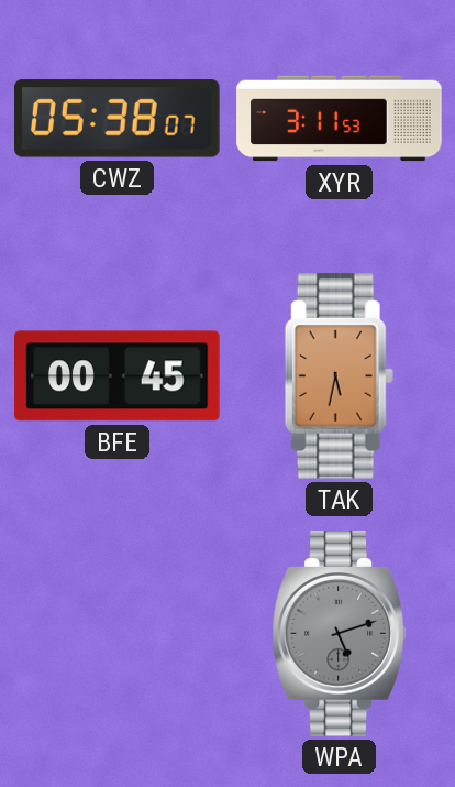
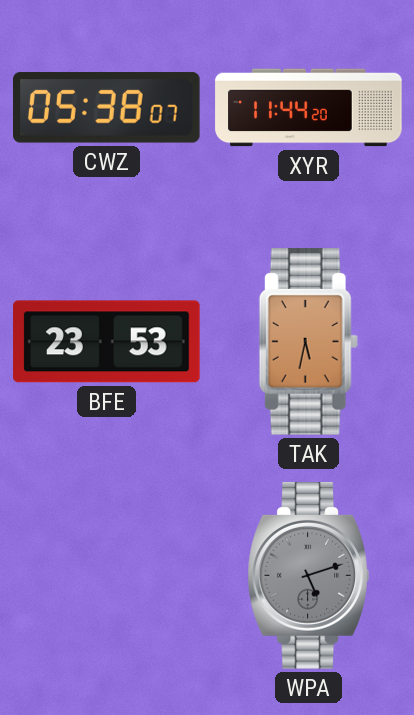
XYR: 3:11 -> 11:44
BFE: 00:45 -> 23:53
